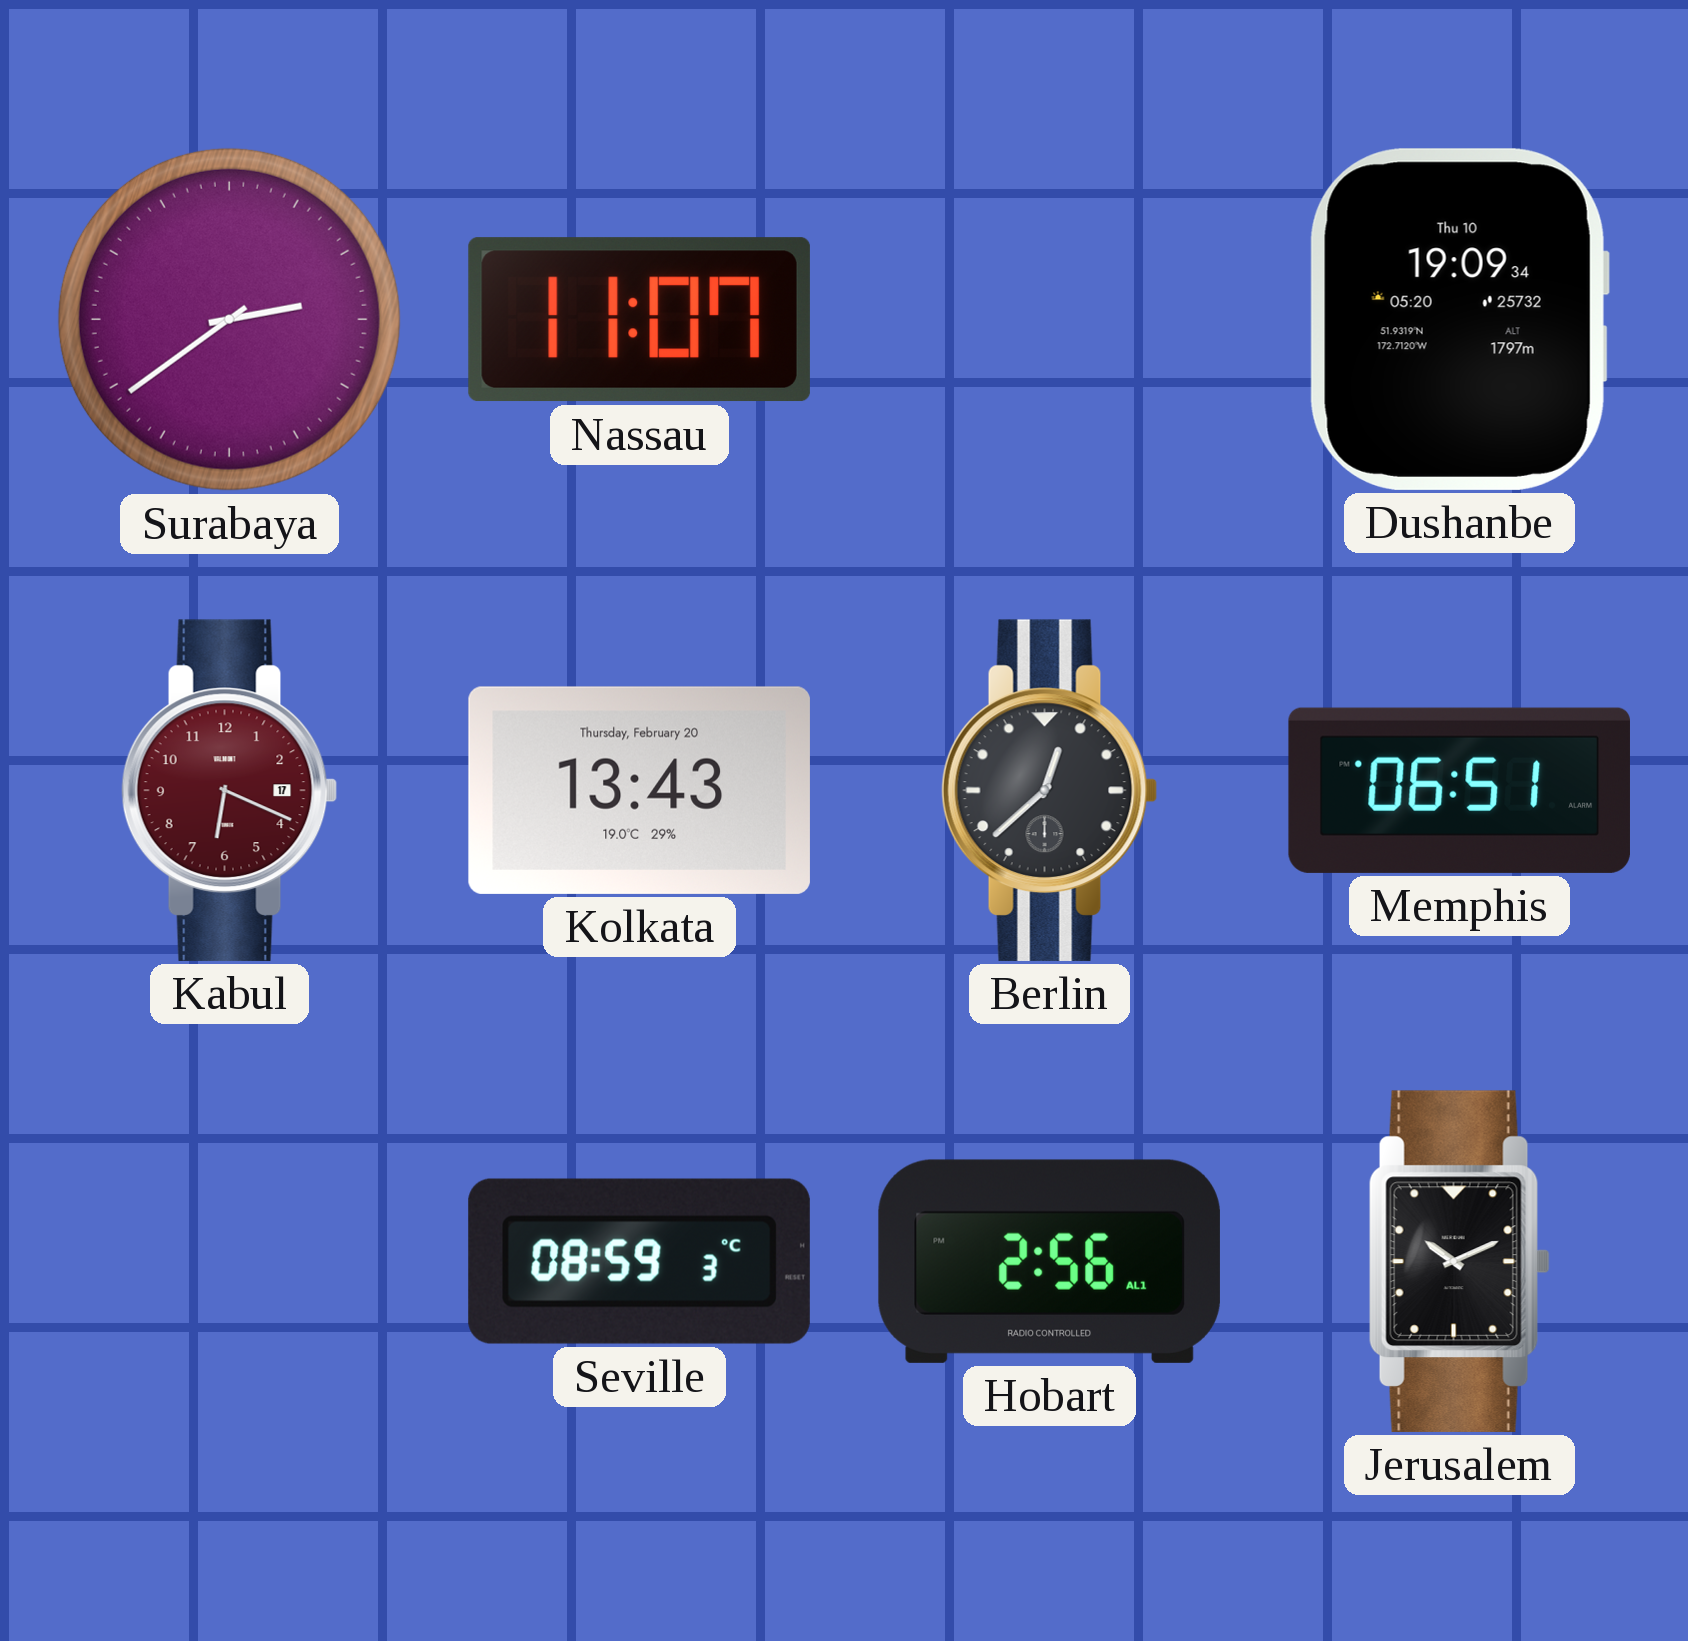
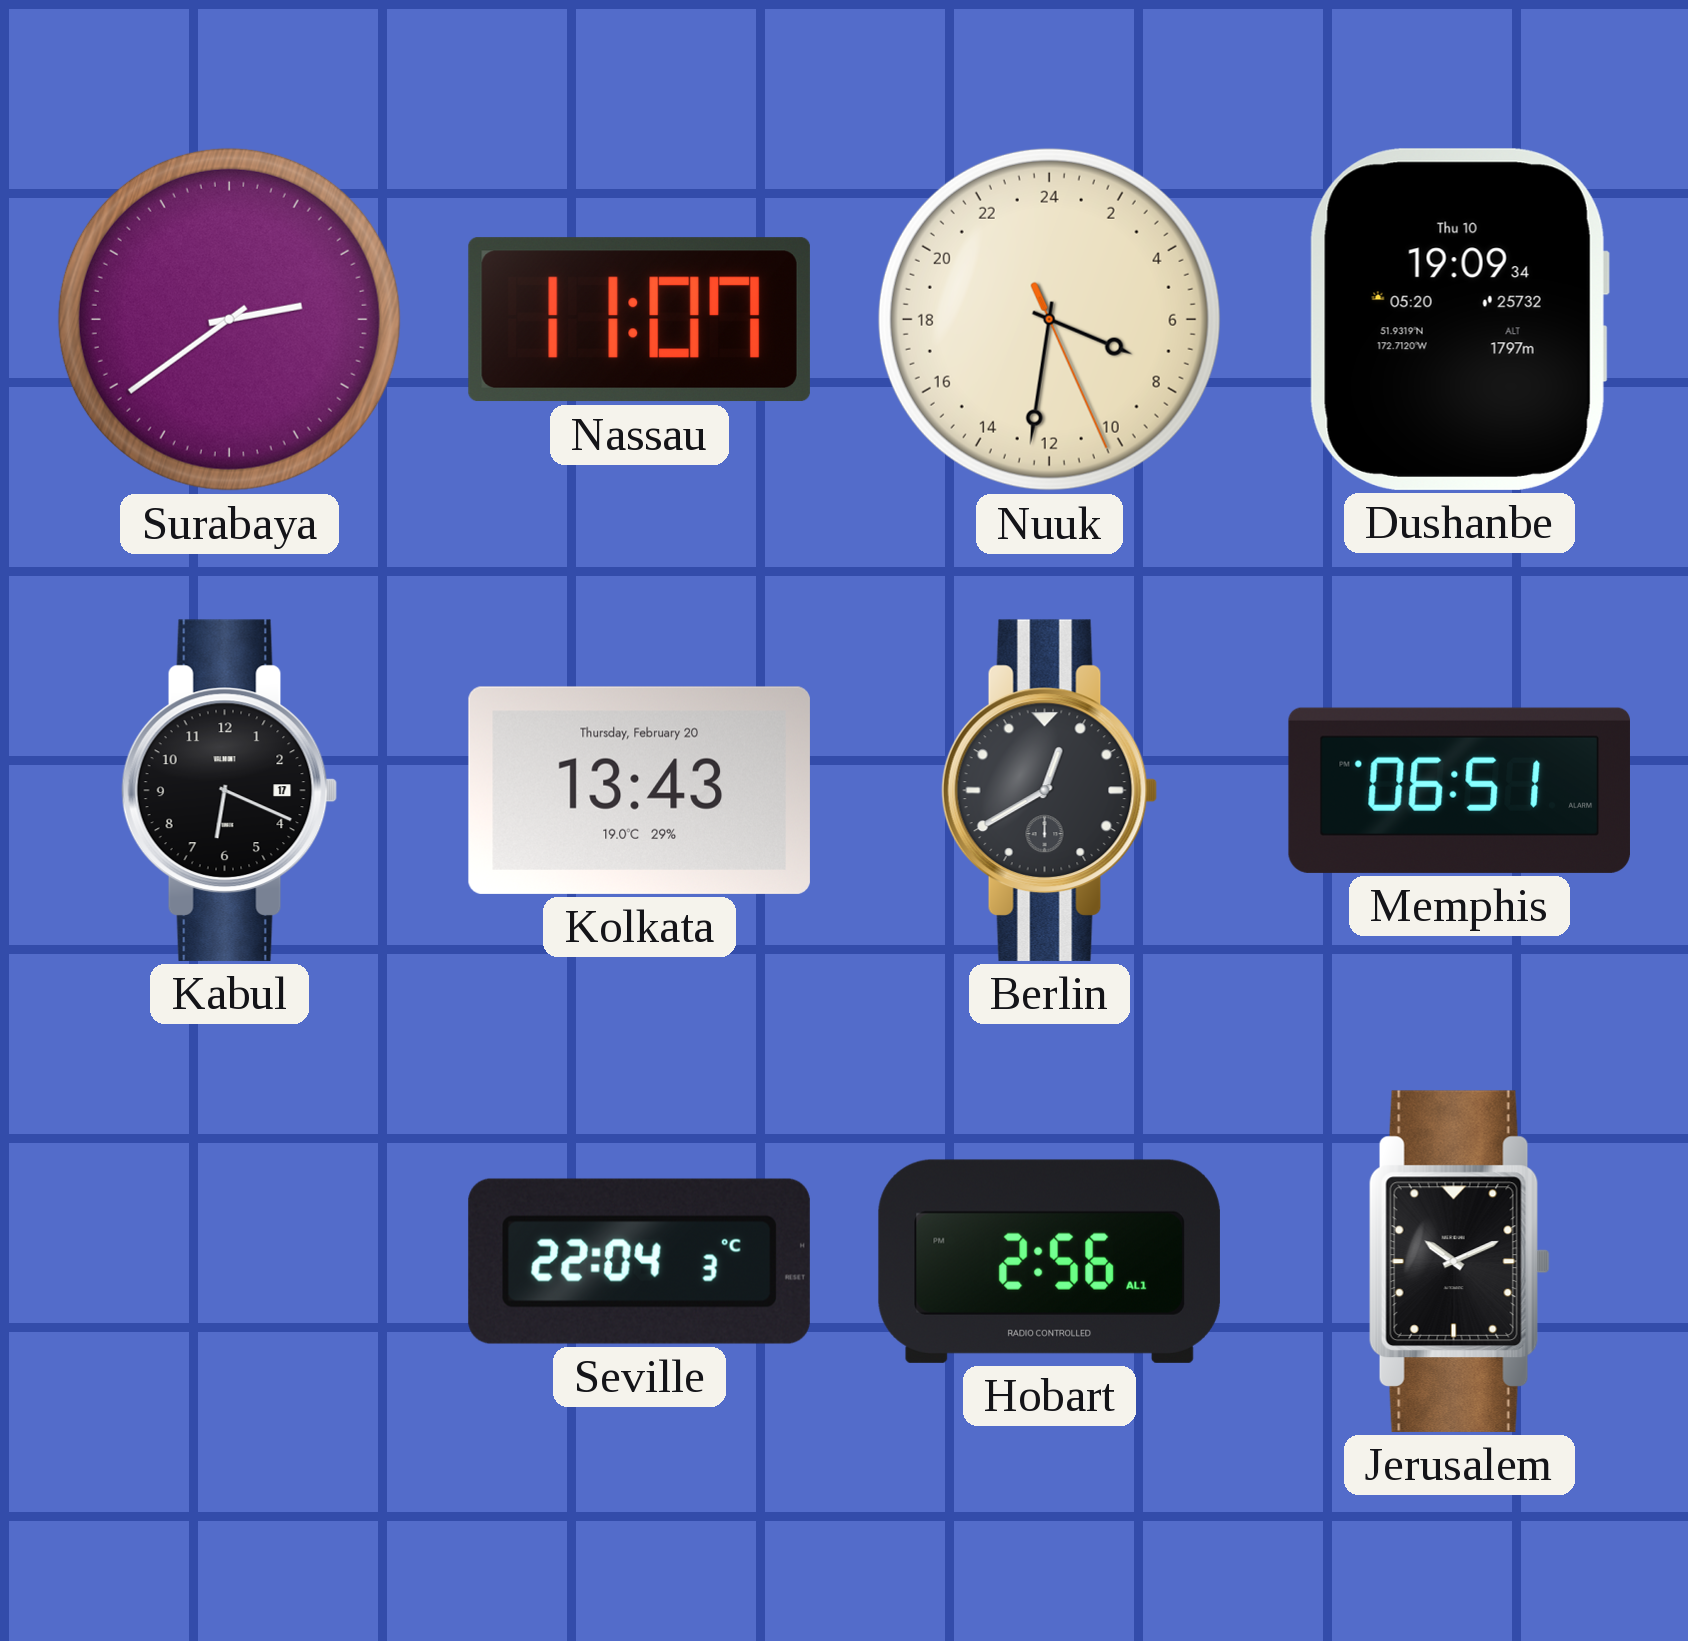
Nuuk: none -> 7:31
Kabul dial: burgundy -> black
Berlin: 12:38 -> 12:40
Seville: 08:59 -> 22:04
